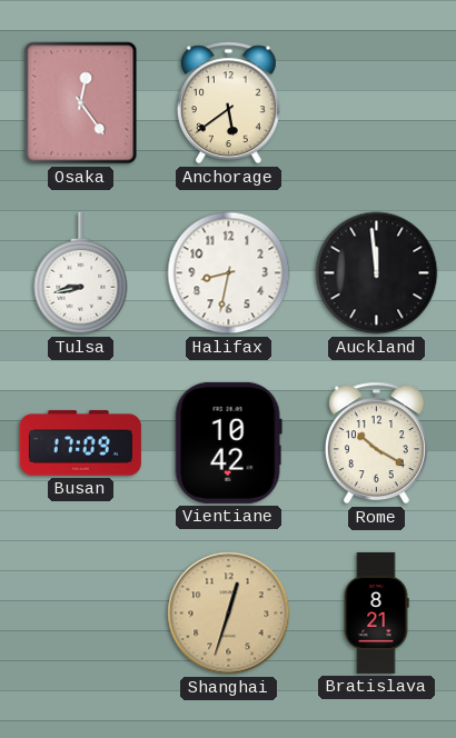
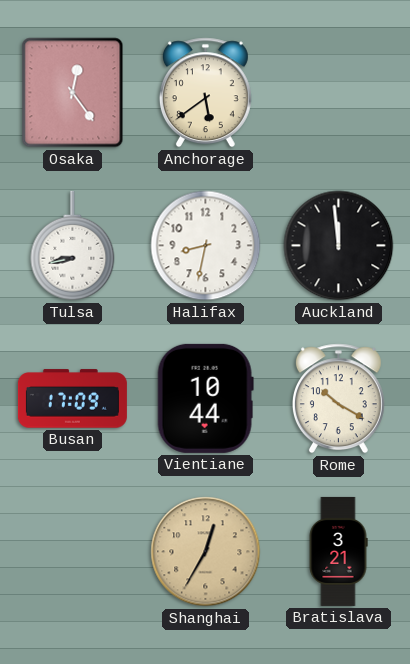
Vientiane: 10:42 -> 10:44
Shanghai: 12:33 -> 12:35
Bratislava: 8:21 -> 3:21
